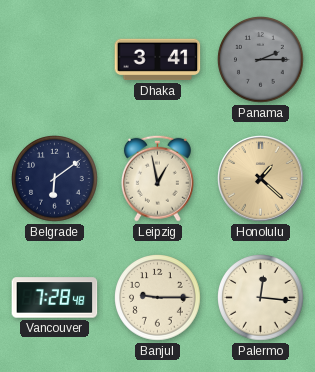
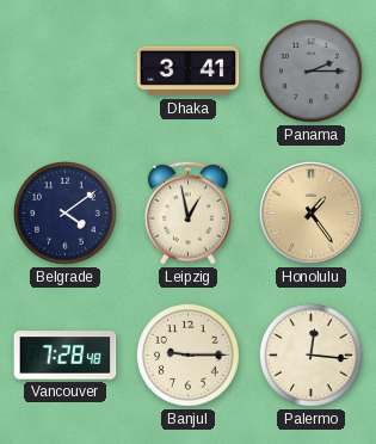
Belgrade: 6:09 -> 4:09
Honolulu: 1:22 -> 1:24
